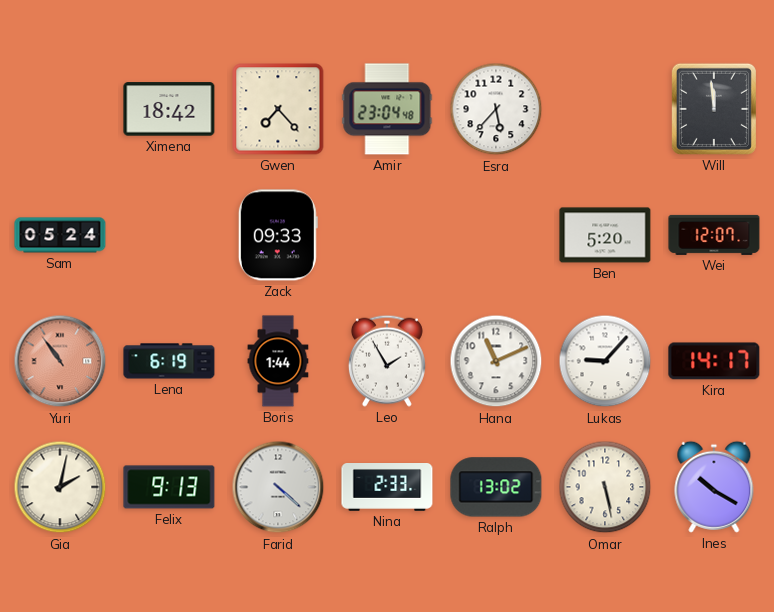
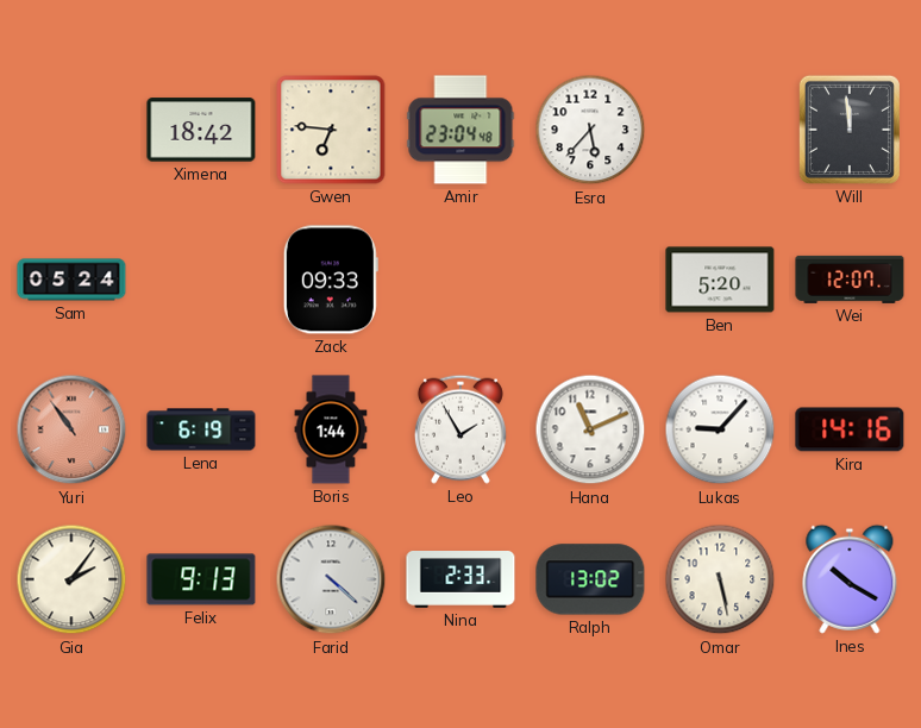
Gwen: 7:23 -> 6:46
Kira: 14:17 -> 14:16
Gia: 2:02 -> 2:06
